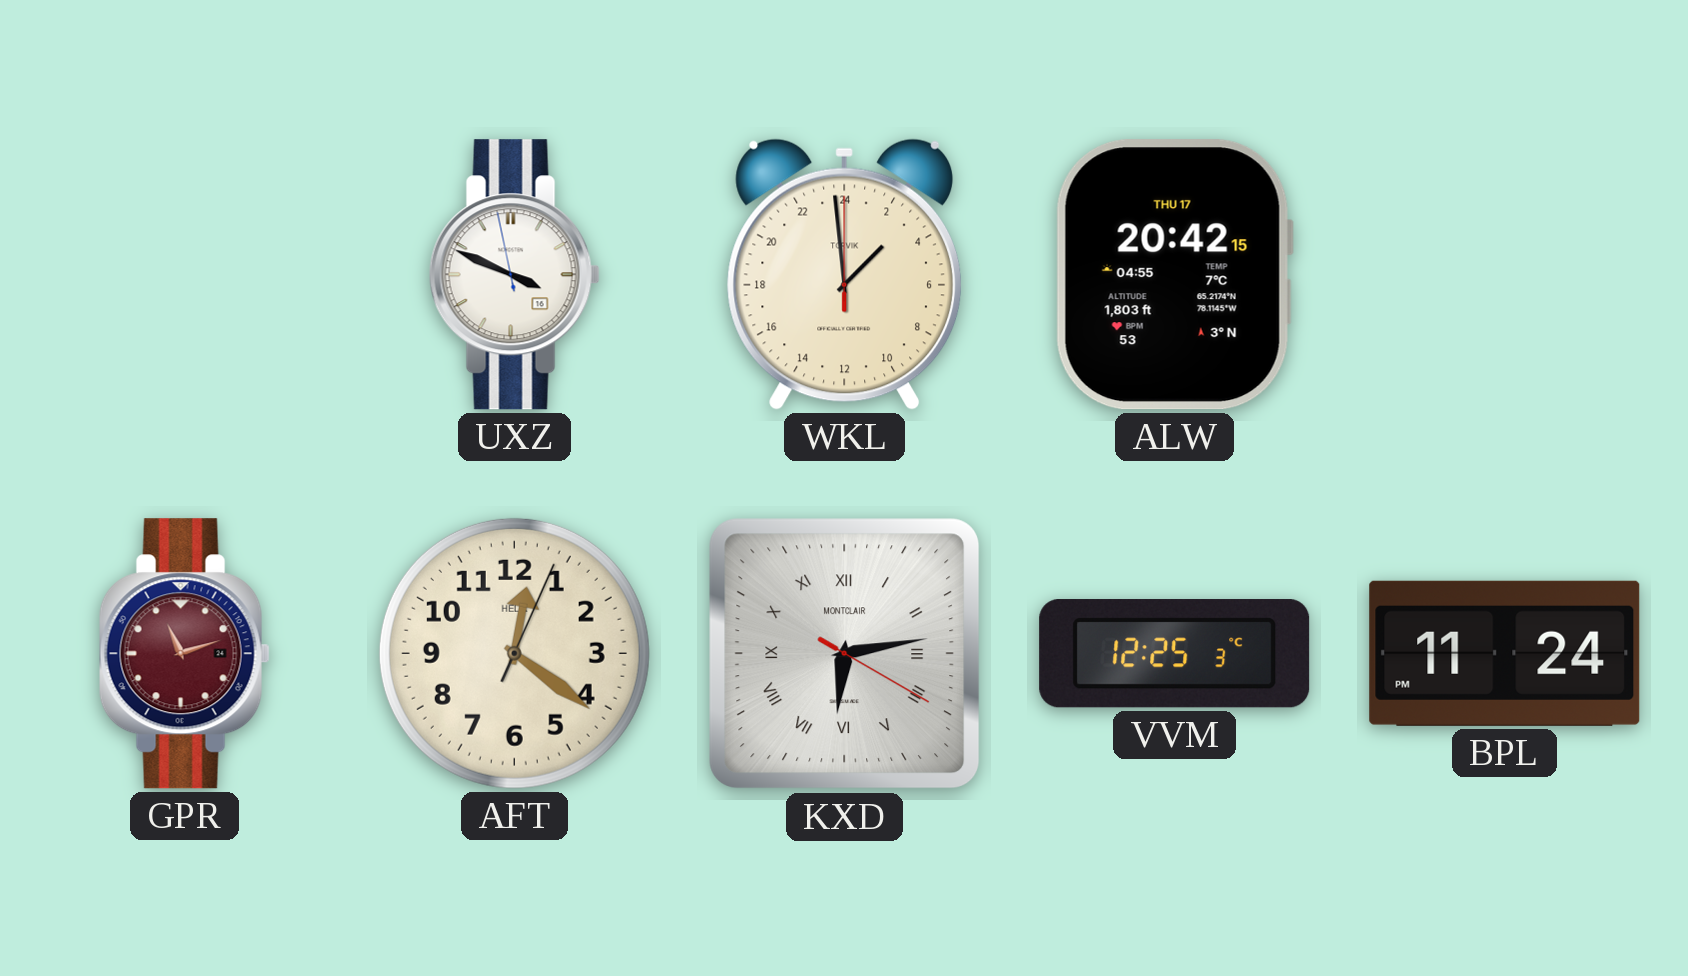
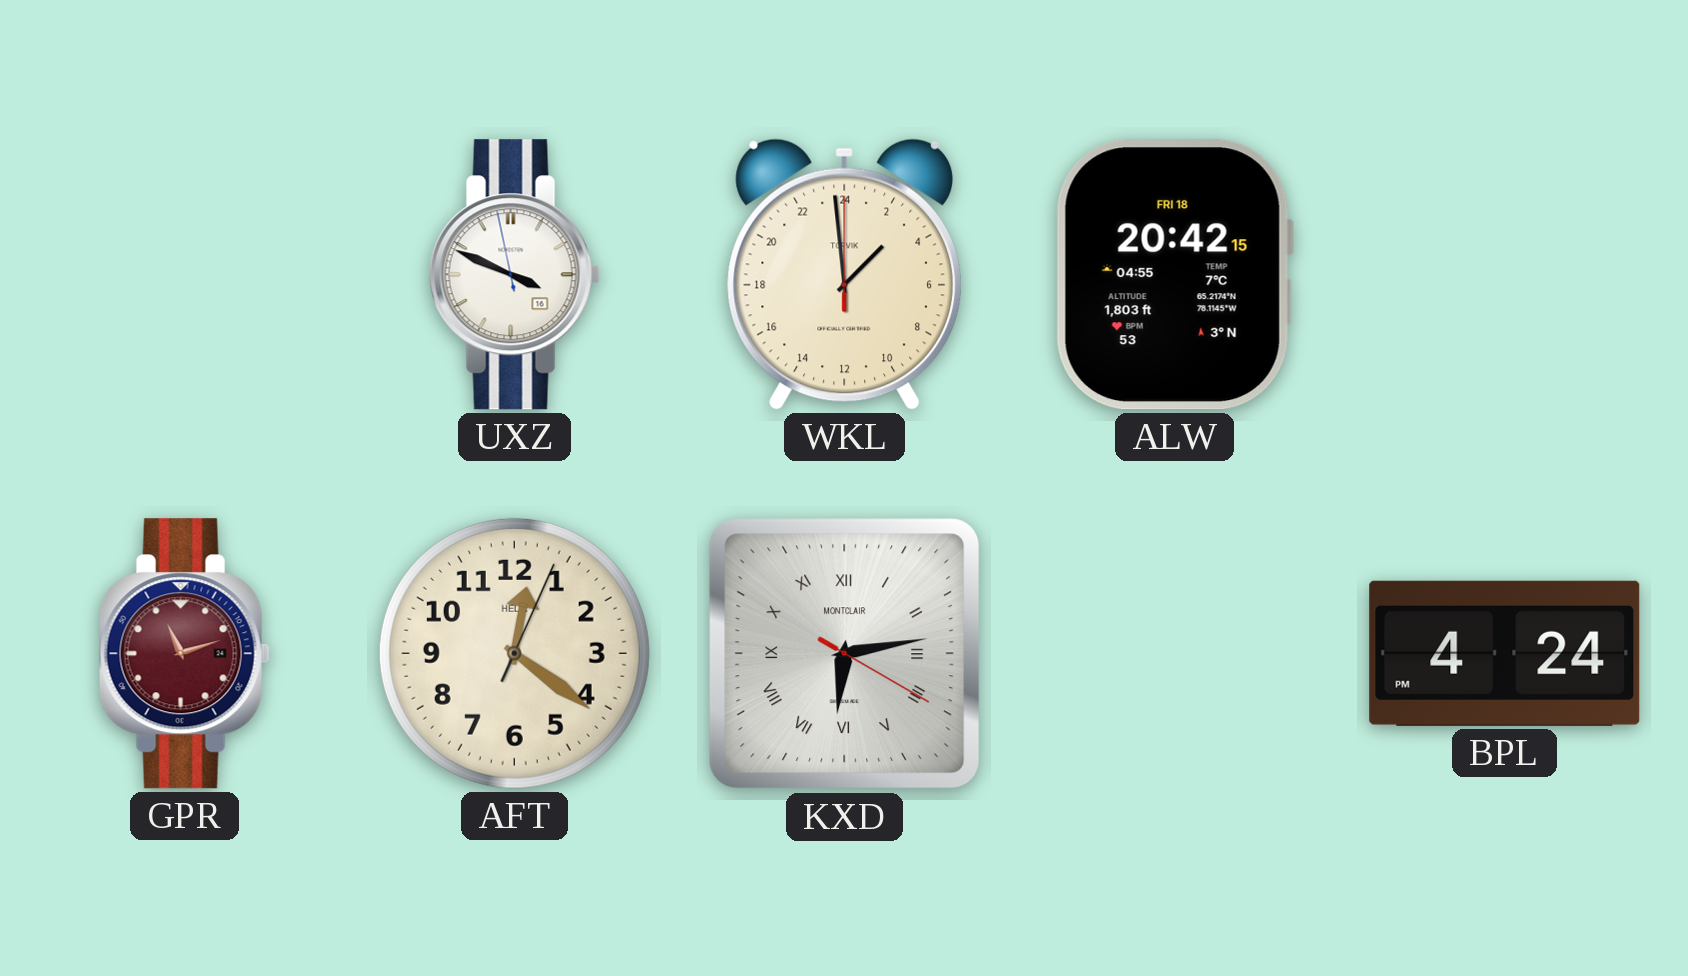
ALW date: THU 17 -> FRI 18
VVM: 12:25 -> none
BPL: 11:24 -> 4:24
